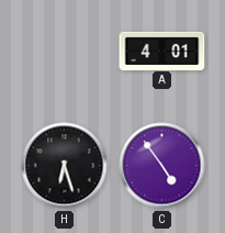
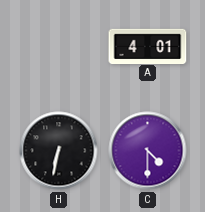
H: 6:27 -> 6:32
C: 4:54 -> 4:30
